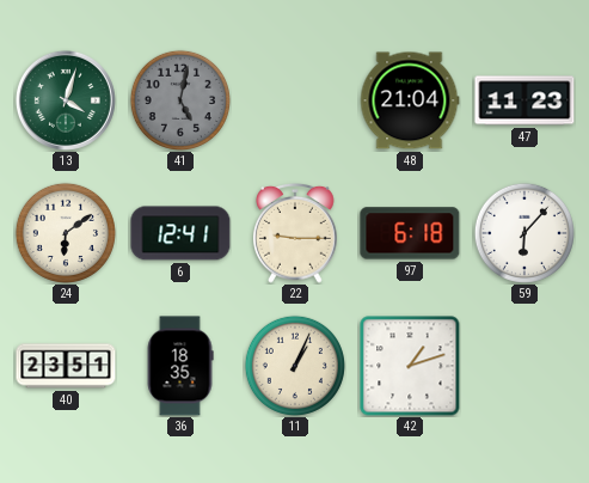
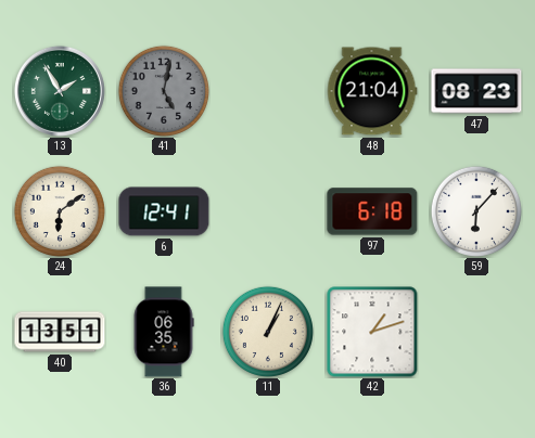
13: 4:03 -> 1:55
47: 11:23 -> 08:23
22: 9:15 -> none
40: 23:51 -> 13:51
36: 18:35 -> 06:35
